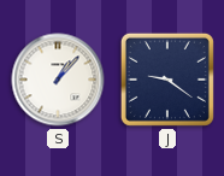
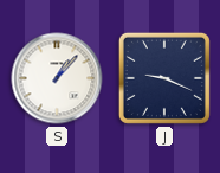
J: 9:21 -> 9:19
